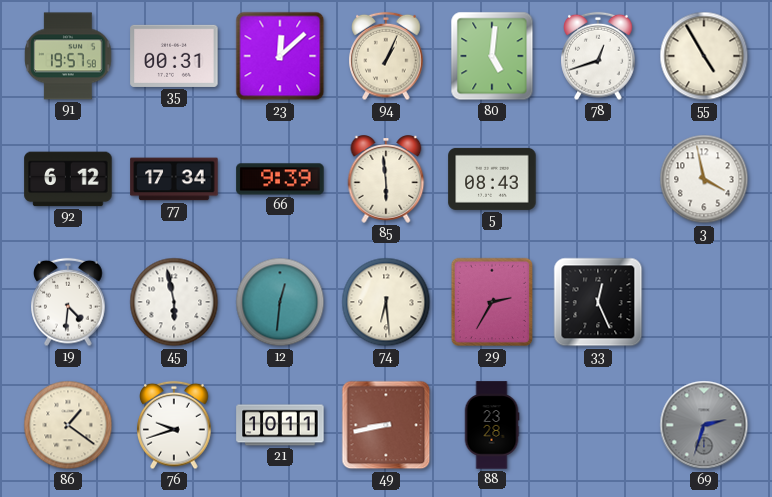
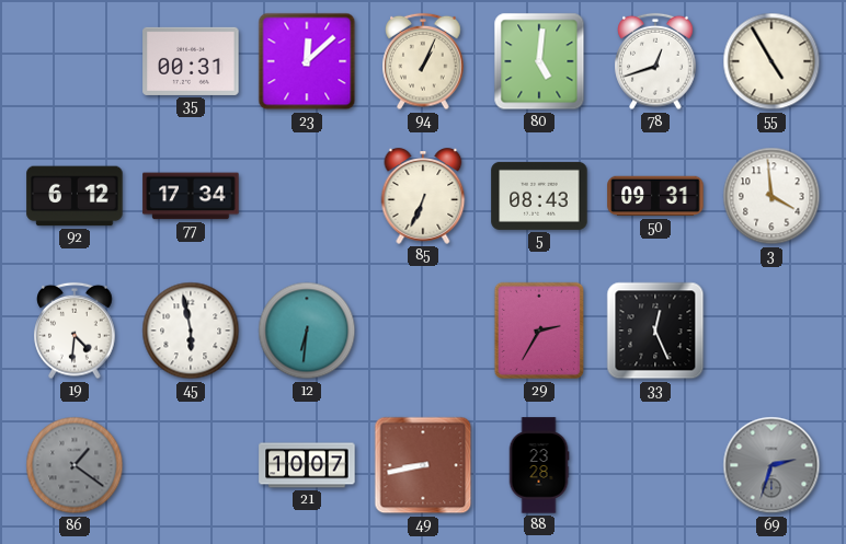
91: 19:57 -> none
66: 9:39 -> none
85: 5:59 -> 6:34
50: none -> 09:31
3: 3:58 -> 3:59
12: 12:31 -> 6:31
74: 6:29 -> none
86 dial: cream -> grey
76: 9:42 -> none
21: 10:11 -> 10:07
